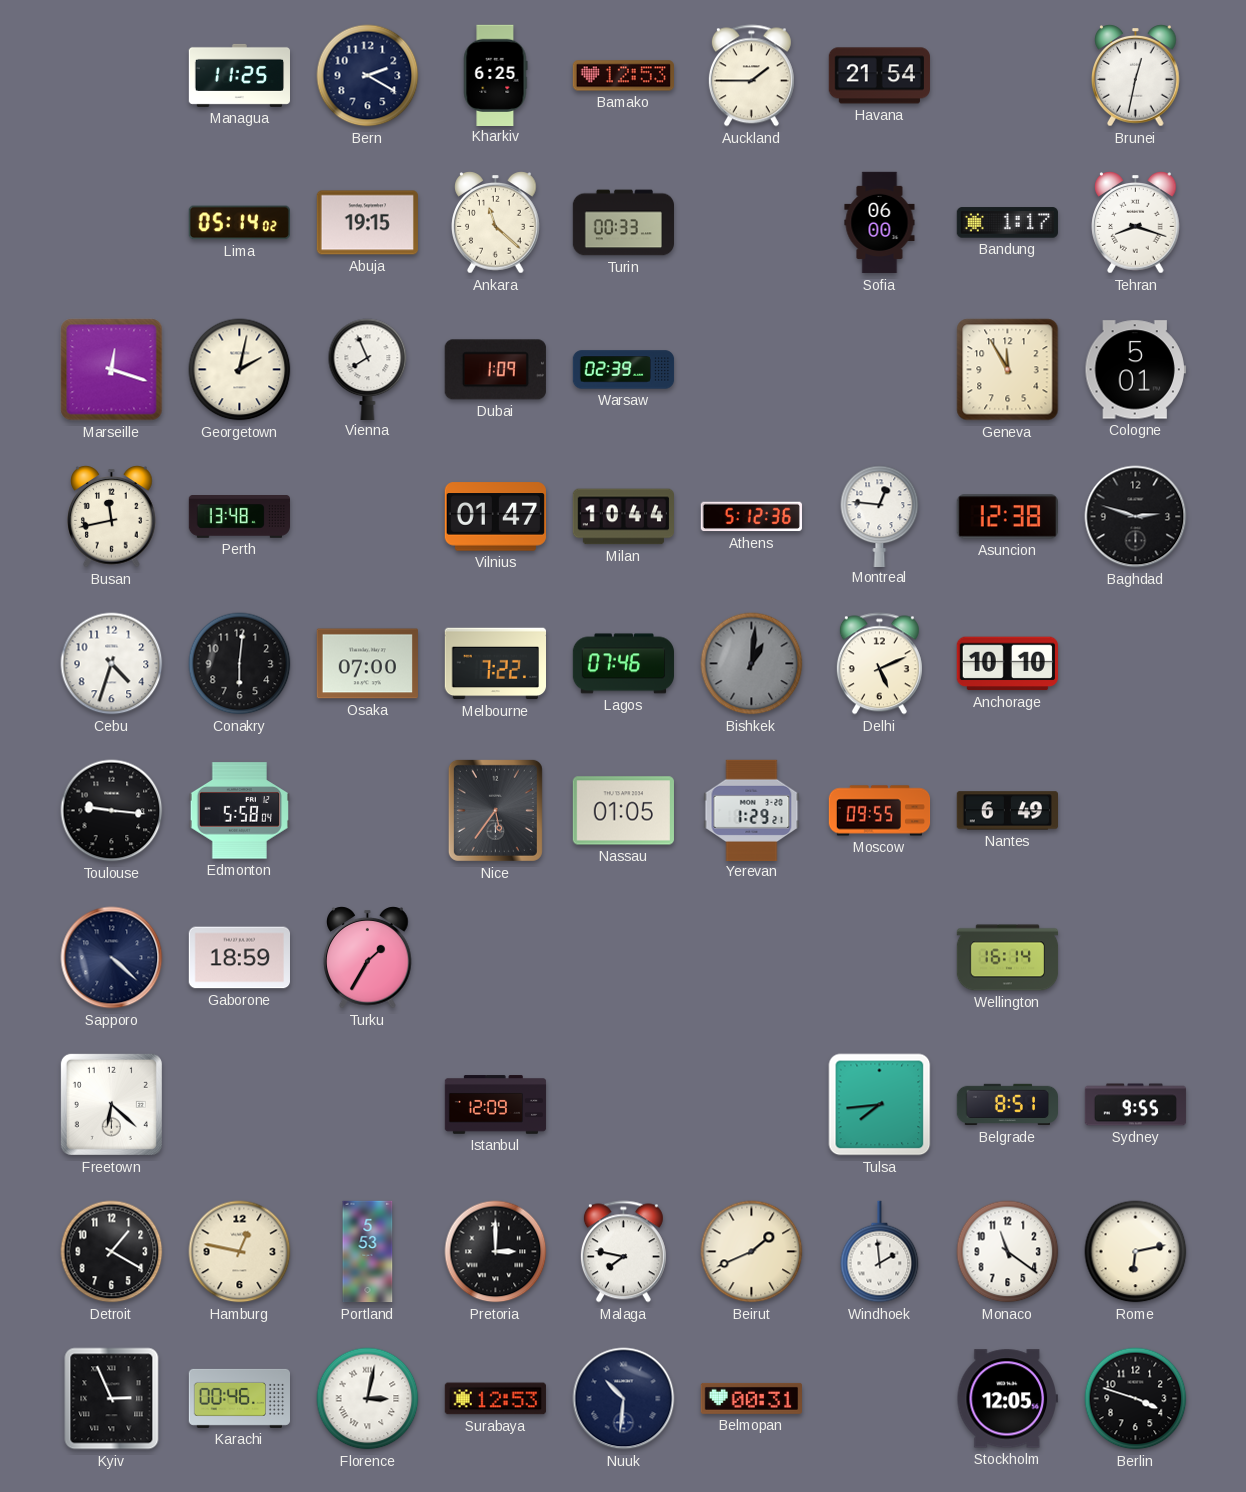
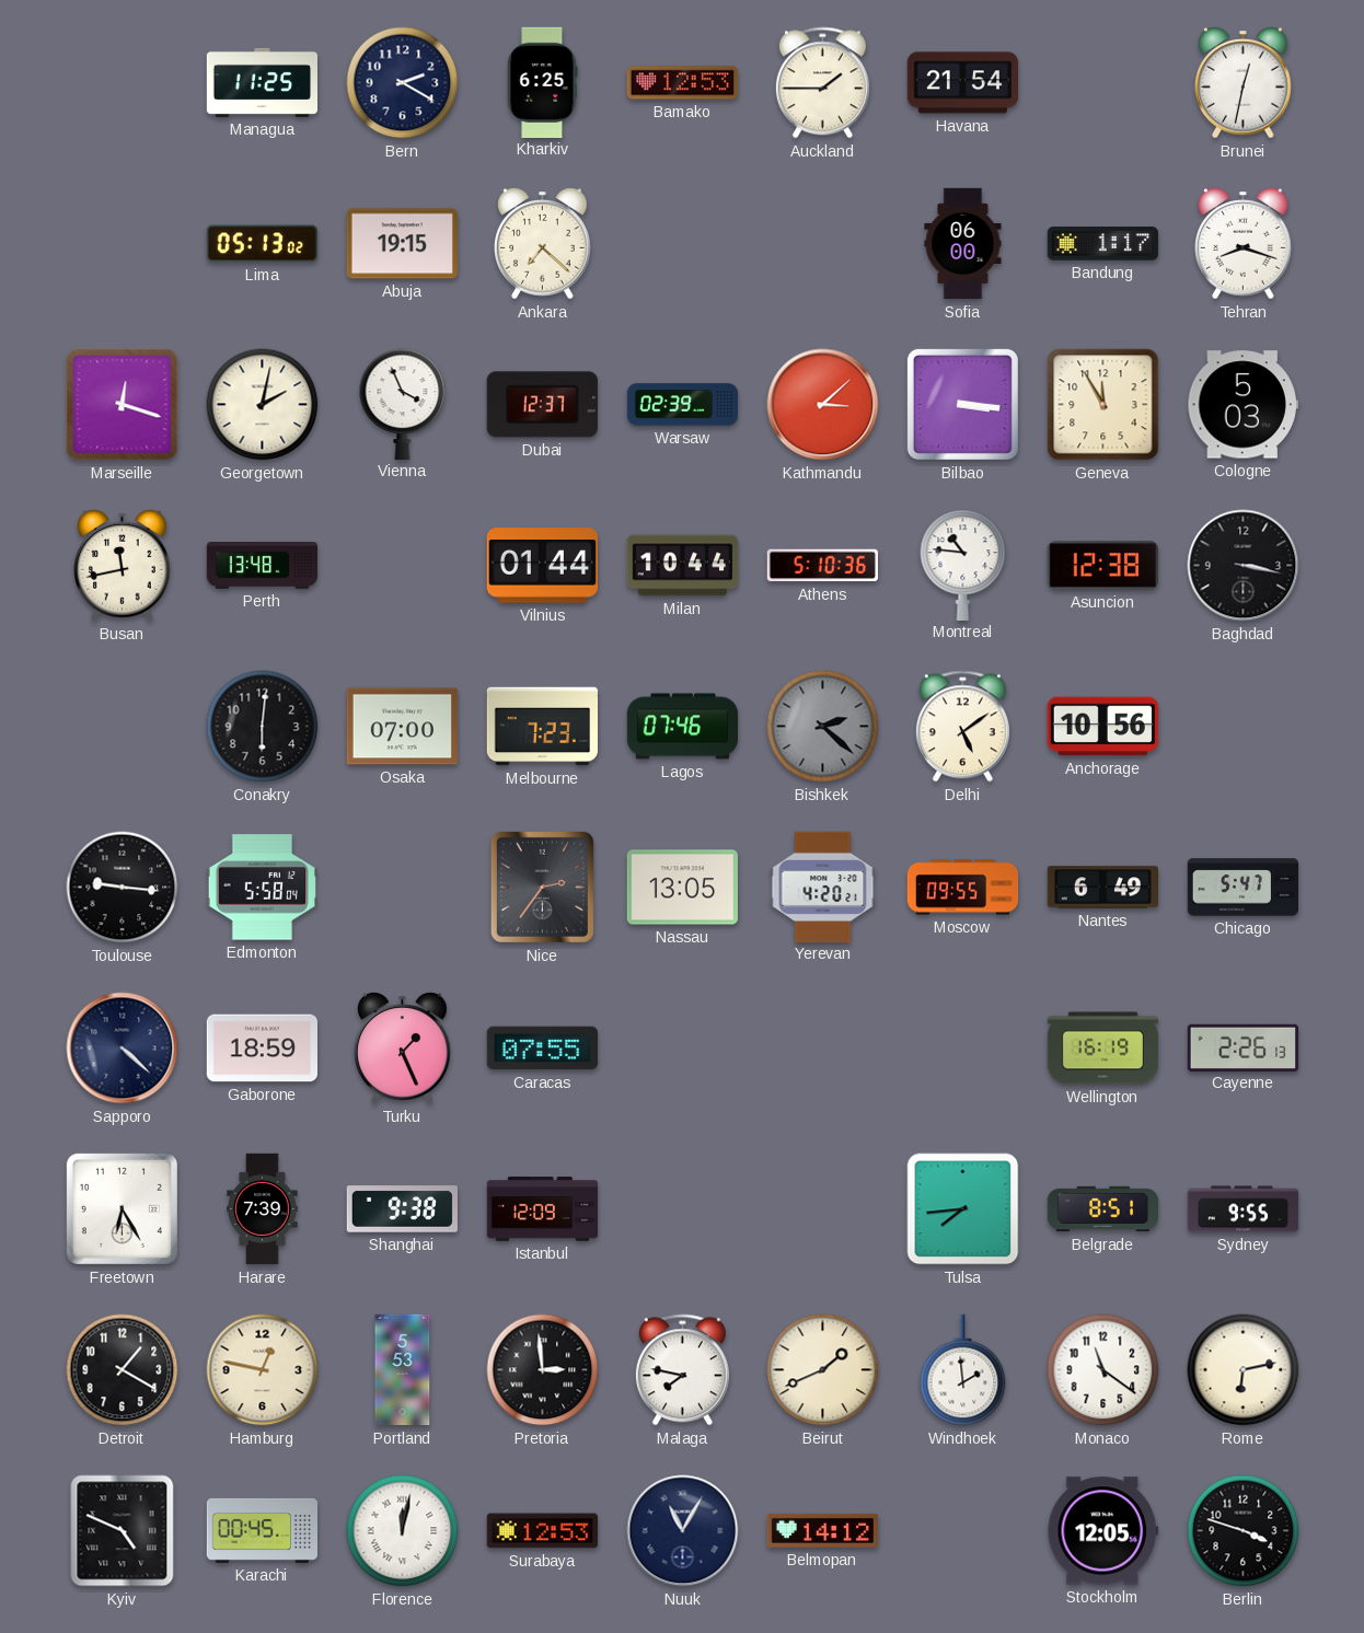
Lima: 05:14 -> 05:13
Ankara: 11:22 -> 7:22
Turin: 00:33 -> none
Vienna: 7:56 -> 3:56
Dubai: 1:09 -> 12:37
Kathmandu: none -> 3:08
Bilbao: none -> 3:16
Cologne: 5:01 -> 5:03
Vilnius: 01:47 -> 01:44
Athens: 5:12 -> 5:10
Montreal: 12:46 -> 10:46
Baghdad: 2:48 -> 3:17
Cebu: 4:33 -> none
Melbourne: 7:22 -> 7:23
Bishkek: 1:01 -> 2:22
Delhi: 5:11 -> 5:09
Anchorage: 10:10 -> 10:56
Nice: 5:36 -> 2:36
Nassau: 01:05 -> 13:05
Yerevan: 1:29 -> 4:20
Chicago: none -> 5:47
Turku: 1:35 -> 1:26
Caracas: none -> 07:55
Wellington: 16:14 -> 16:19
Cayenne: none -> 2:26
Freetown: 6:22 -> 6:25
Harare: none -> 7:39
Shanghai: none -> 9:38
Pretoria: 3:00 -> 2:59
Kyiv: 2:56 -> 4:49
Karachi: 00:46 -> 00:45
Florence: 3:02 -> 12:02
Nuuk: 10:31 -> 11:05
Belmopan: 00:31 -> 14:12
